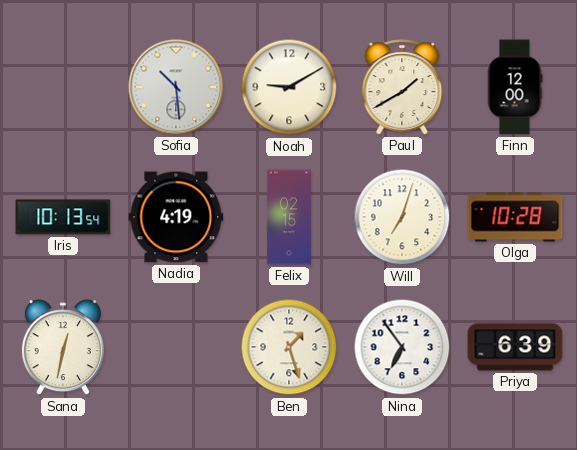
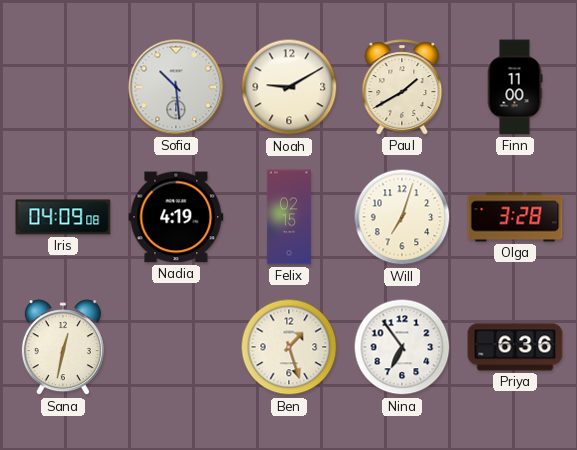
Finn: 12:00 -> 11:00
Iris: 10:13 -> 04:09
Olga: 10:28 -> 3:28
Priya: 6:39 -> 6:36
